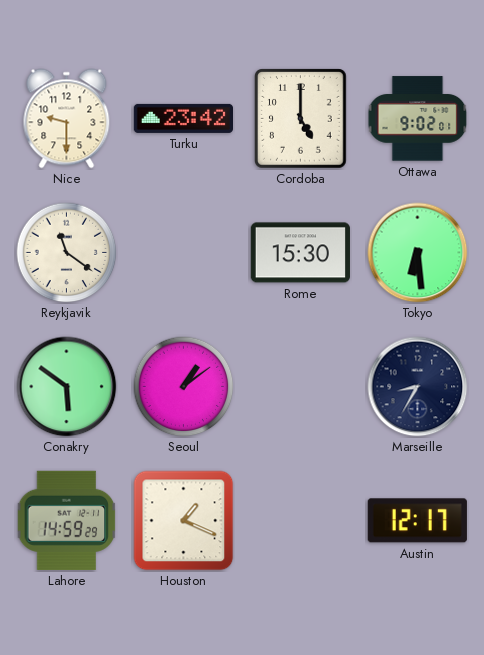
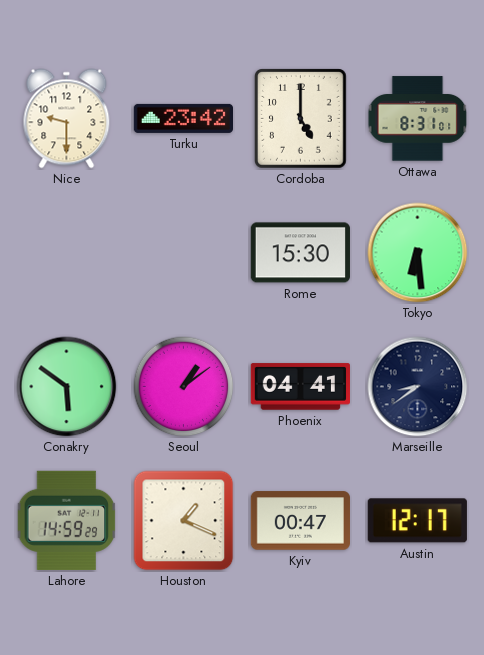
Ottawa: 9:02 -> 8:31
Reykjavik: 11:21 -> none
Phoenix: none -> 04:41
Marseille: 8:35 -> 8:39
Kyiv: none -> 00:47
